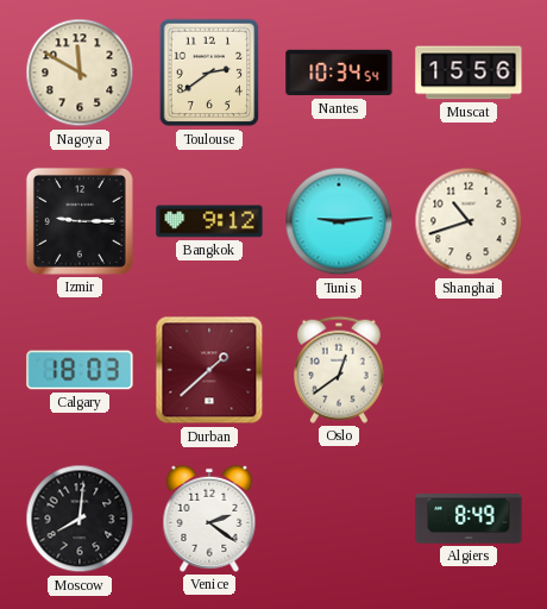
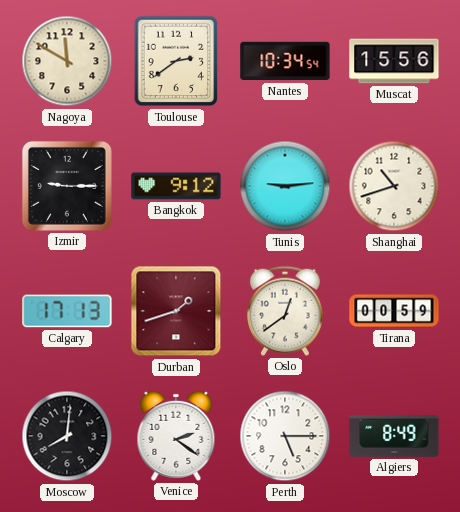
Calgary: 18:03 -> 17:13
Durban: 1:38 -> 1:42
Tirana: none -> 00:59
Perth: none -> 5:15
